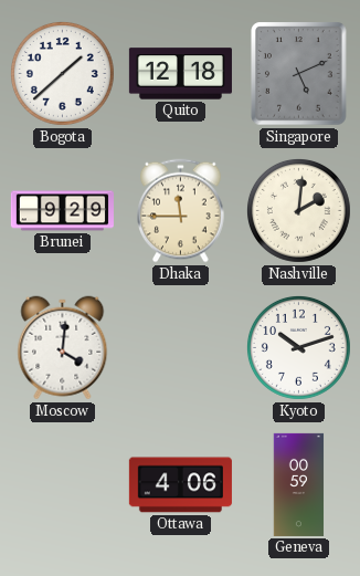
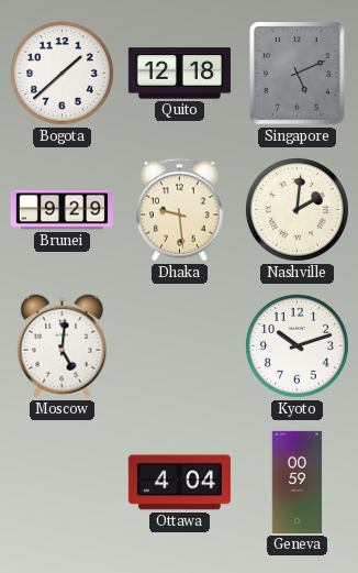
Dhaka: 11:45 -> 9:29
Moscow: 4:01 -> 5:01
Ottawa: 4:06 -> 4:04
